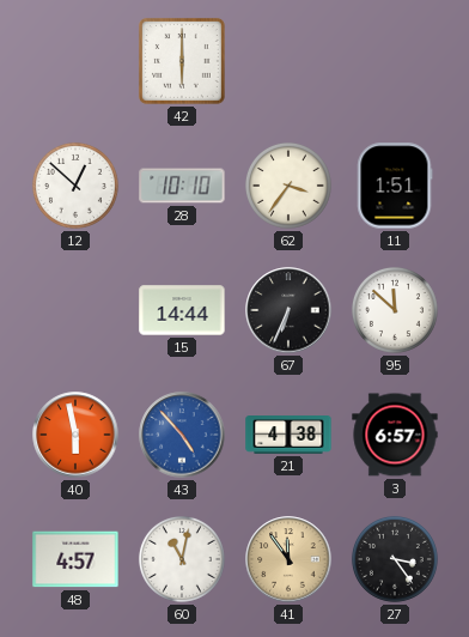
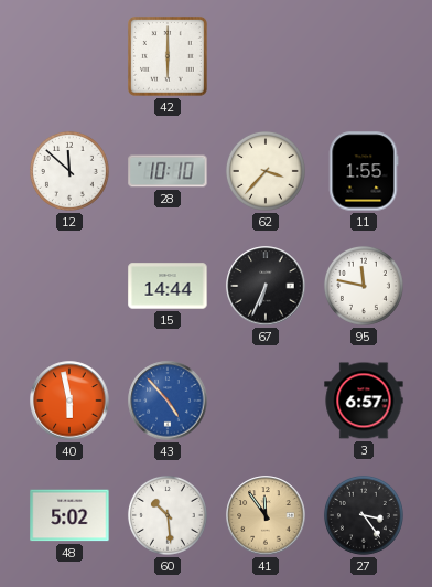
12: 12:52 -> 11:52
62: 3:36 -> 3:37
11: 1:51 -> 1:55
95: 11:52 -> 11:47
21: 4:38 -> none
48: 4:57 -> 5:02
60: 11:02 -> 10:29
